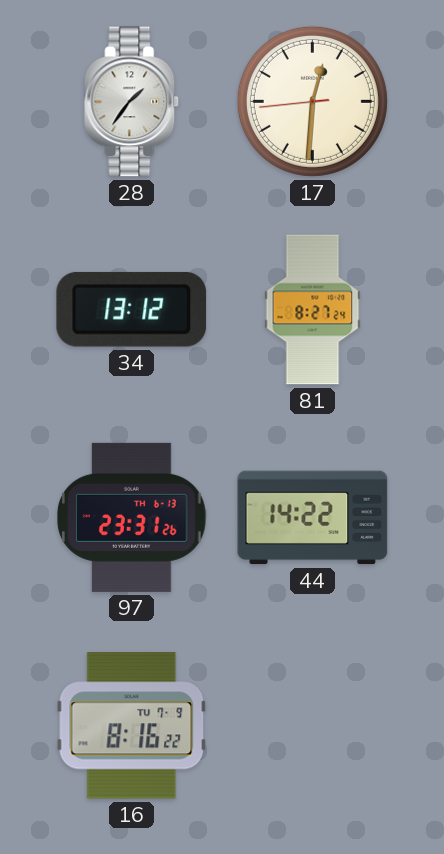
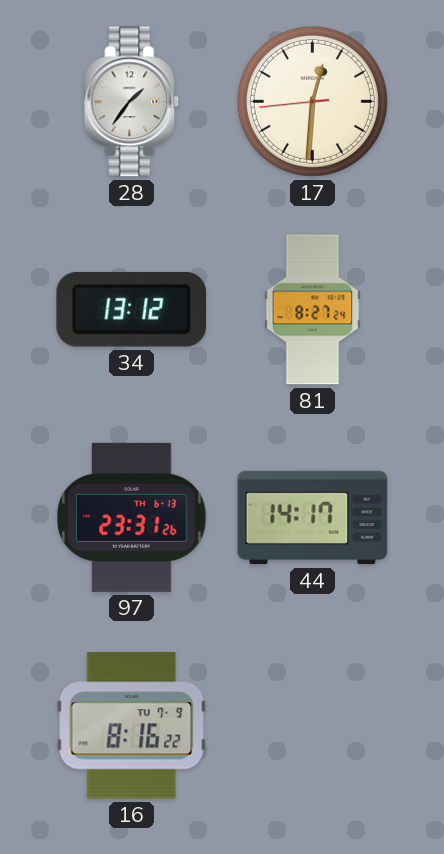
44: 14:22 -> 14:17
